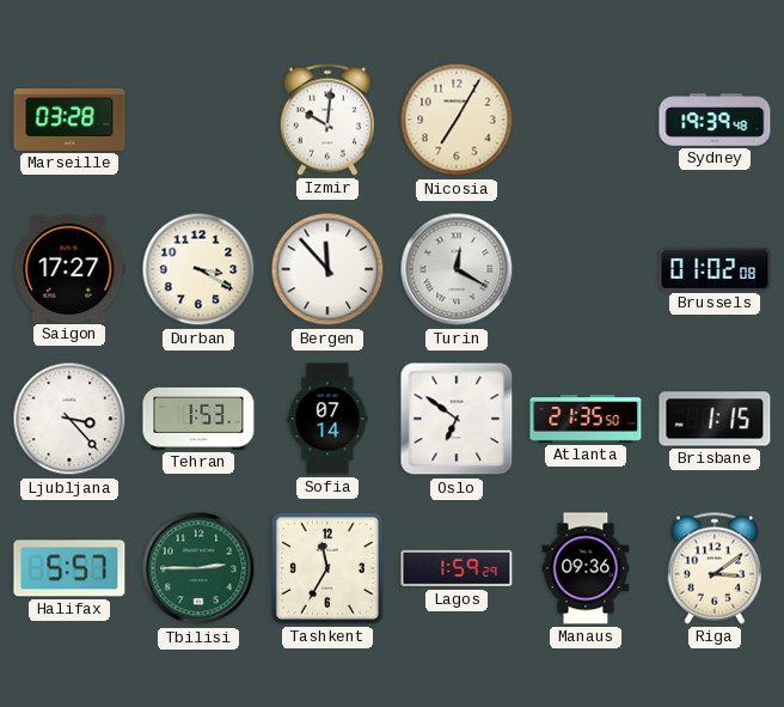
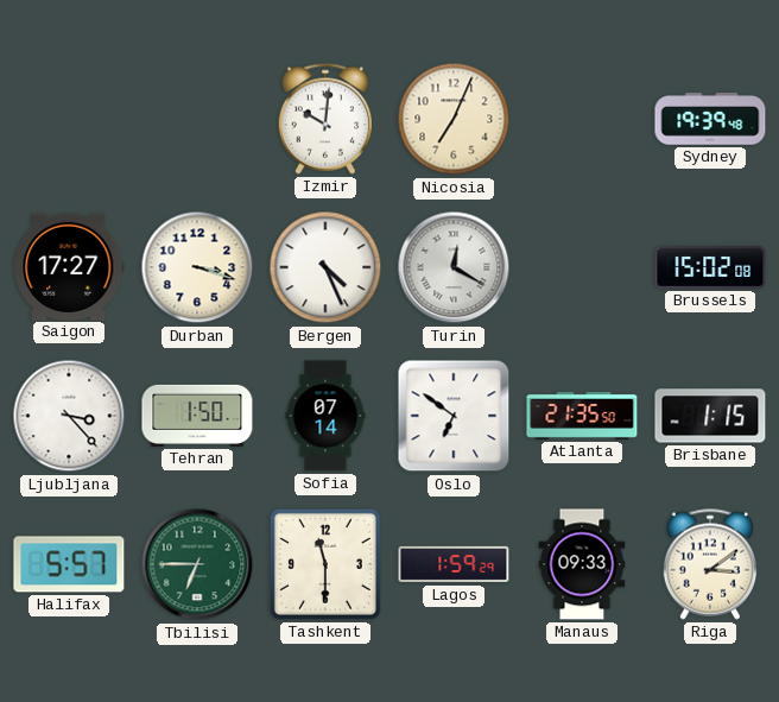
Marseille: 03:28 -> none
Nicosia: 7:05 -> 7:04
Durban: 3:20 -> 3:18
Bergen: 11:53 -> 4:26
Brussels: 01:02 -> 15:02
Tehran: 1:53 -> 1:50
Tbilisi: 2:45 -> 6:45
Tashkent: 11:35 -> 11:30
Manaus: 09:36 -> 09:33
